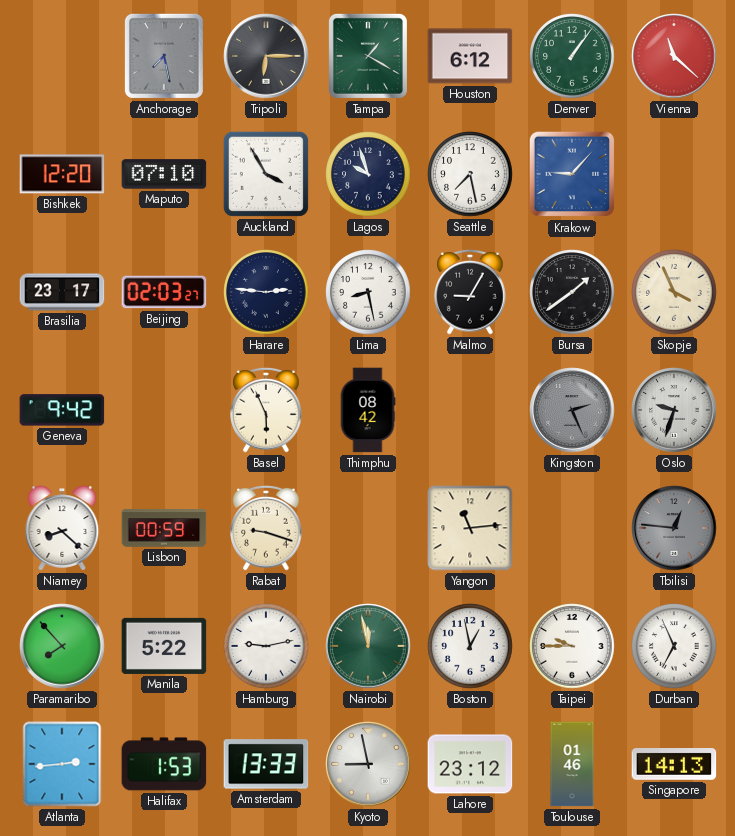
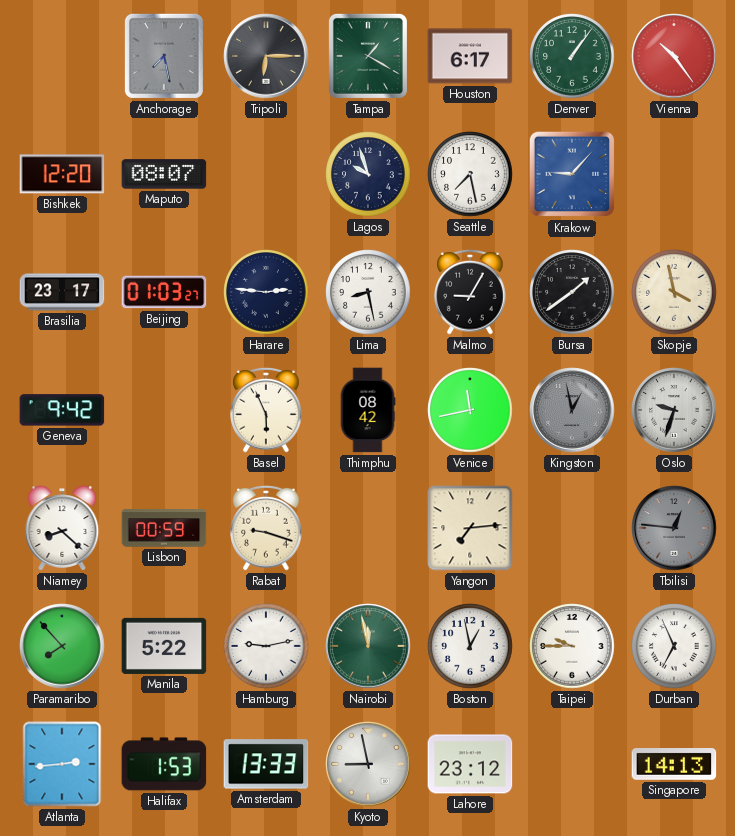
Houston: 6:12 -> 6:17
Vienna: 11:22 -> 10:24
Maputo: 07:10 -> 08:07
Auckland: 3:55 -> none
Beijing: 02:03 -> 01:03
Skopje: 3:56 -> 3:58
Venice: none -> 11:43
Kingston: 2:26 -> 12:58
Yangon: 11:14 -> 7:14
Toulouse: 01:46 -> none
